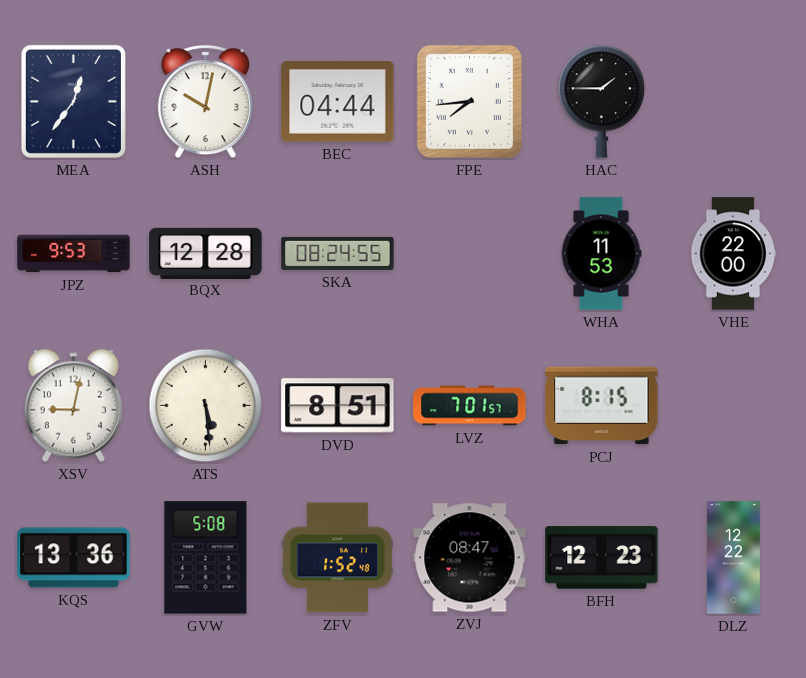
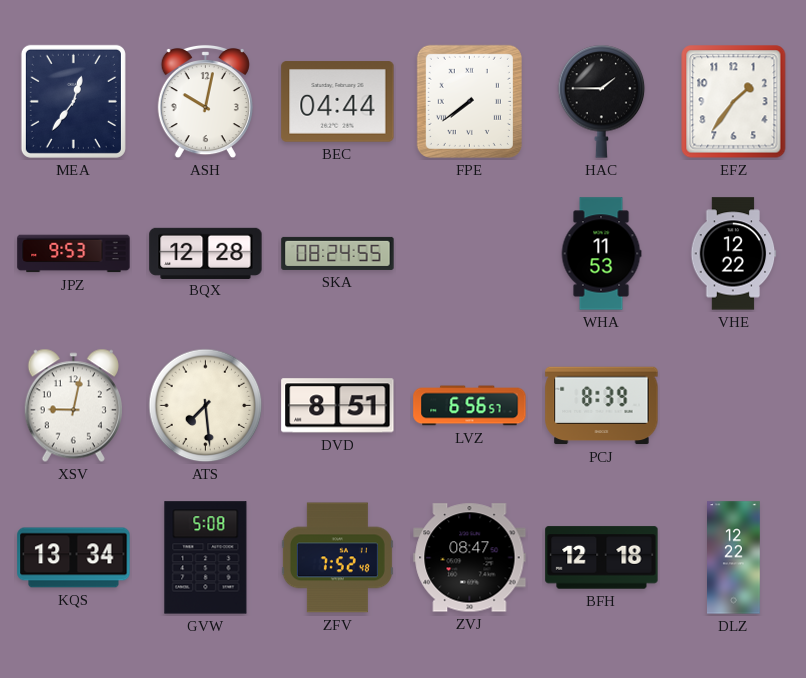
FPE: 7:44 -> 7:39
EFZ: none -> 1:36
VHE: 22:00 -> 12:22
ATS: 5:29 -> 7:29
LVZ: 7:01 -> 6:56
PCJ: 8:15 -> 8:39
KQS: 13:36 -> 13:34
ZFV: 1:52 -> 7:52
BFH: 12:23 -> 12:18
